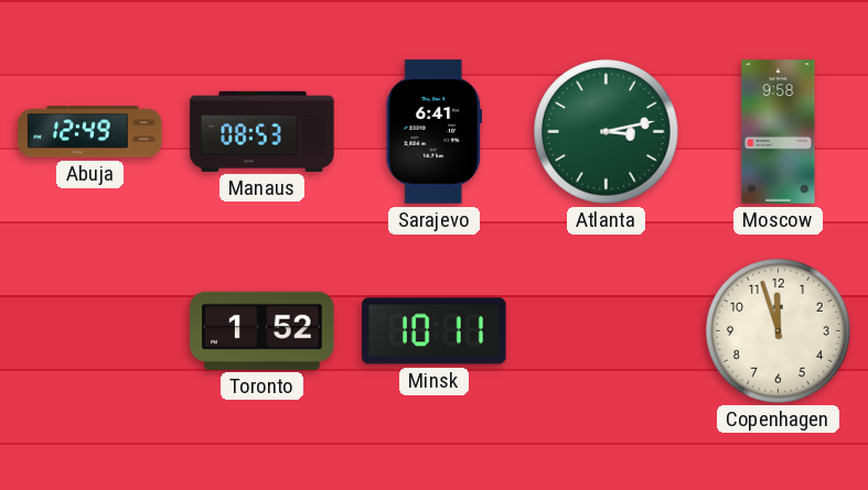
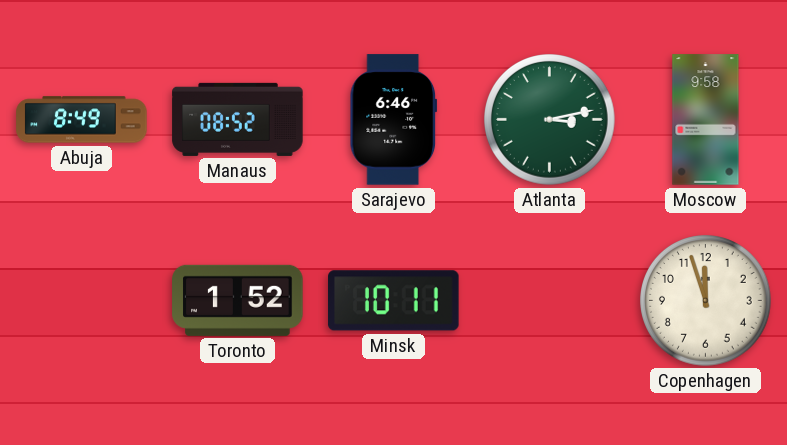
Abuja: 12:49 -> 8:49
Manaus: 08:53 -> 08:52
Sarajevo: 6:41 -> 6:46
